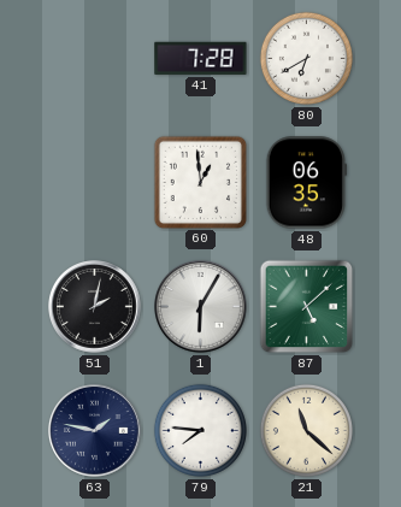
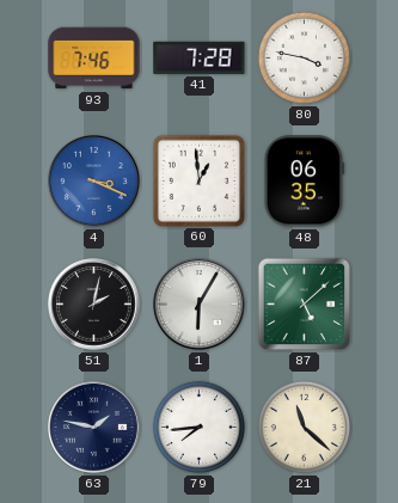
93: none -> 7:46
80: 6:40 -> 3:47
4: none -> 3:19
79: 7:46 -> 7:44
